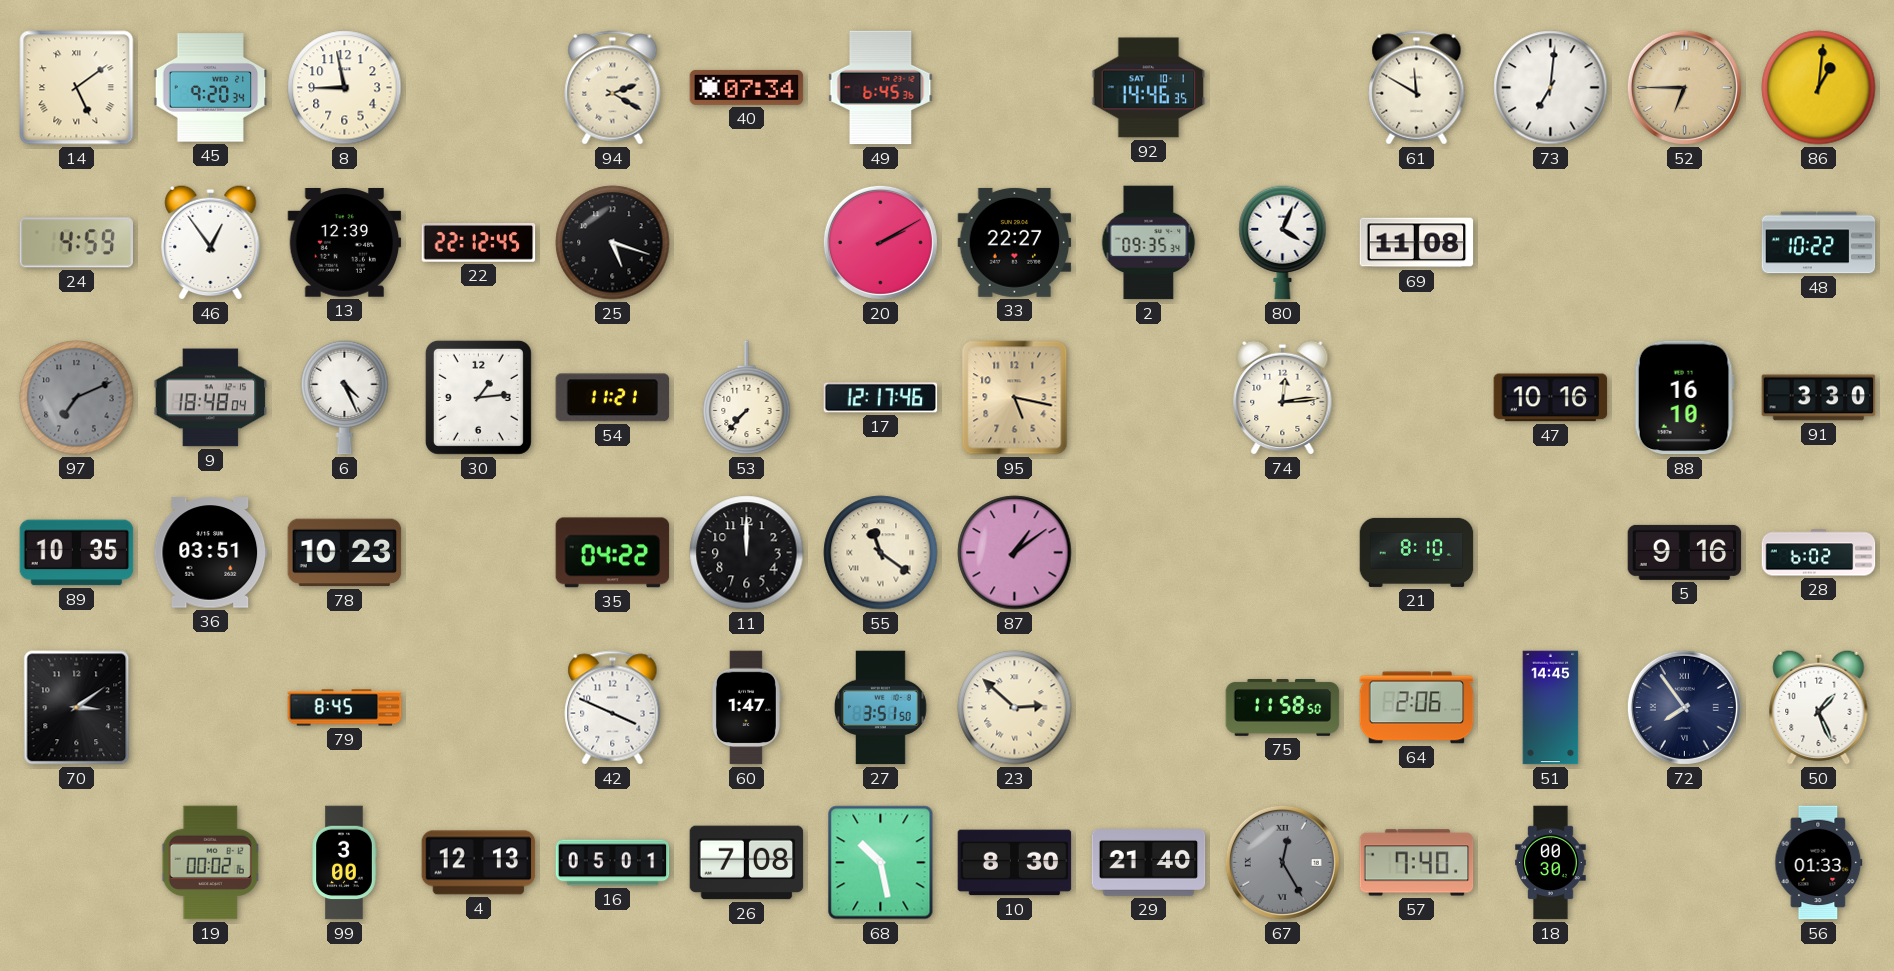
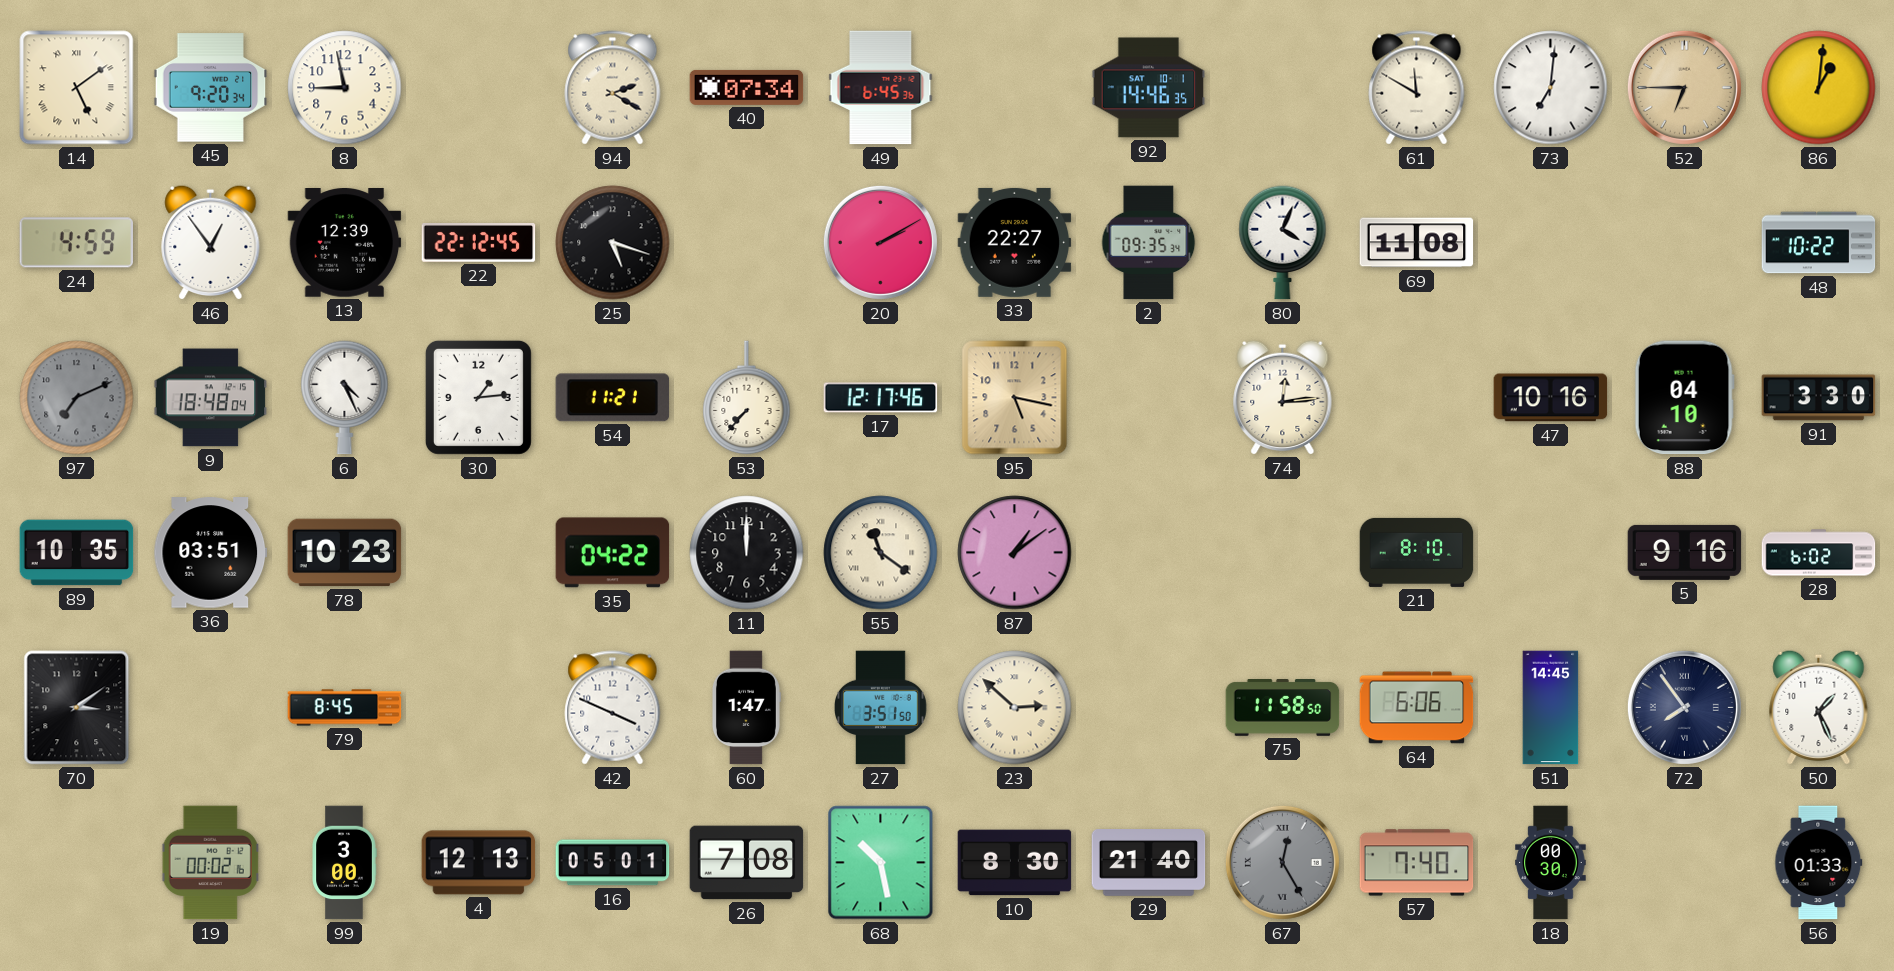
88: 16:10 -> 04:10
64: 2:06 -> 6:06
